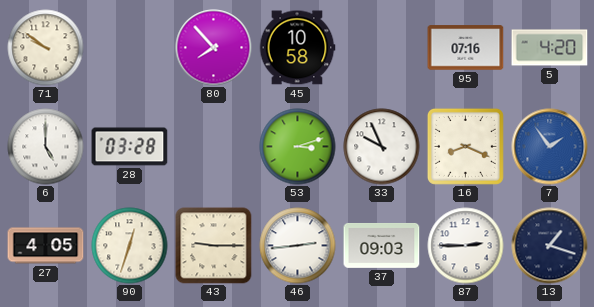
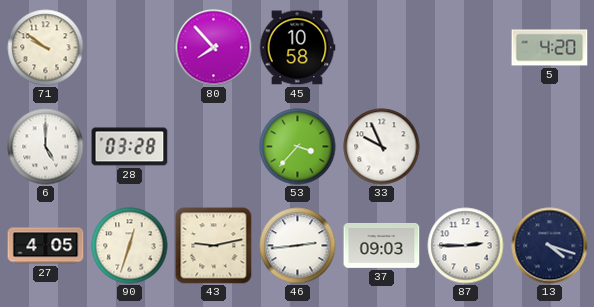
95: 07:16 -> none
53: 3:12 -> 3:37
16: 8:19 -> none
7: 1:54 -> none
43: 9:15 -> 9:13
13: 1:18 -> 4:18
